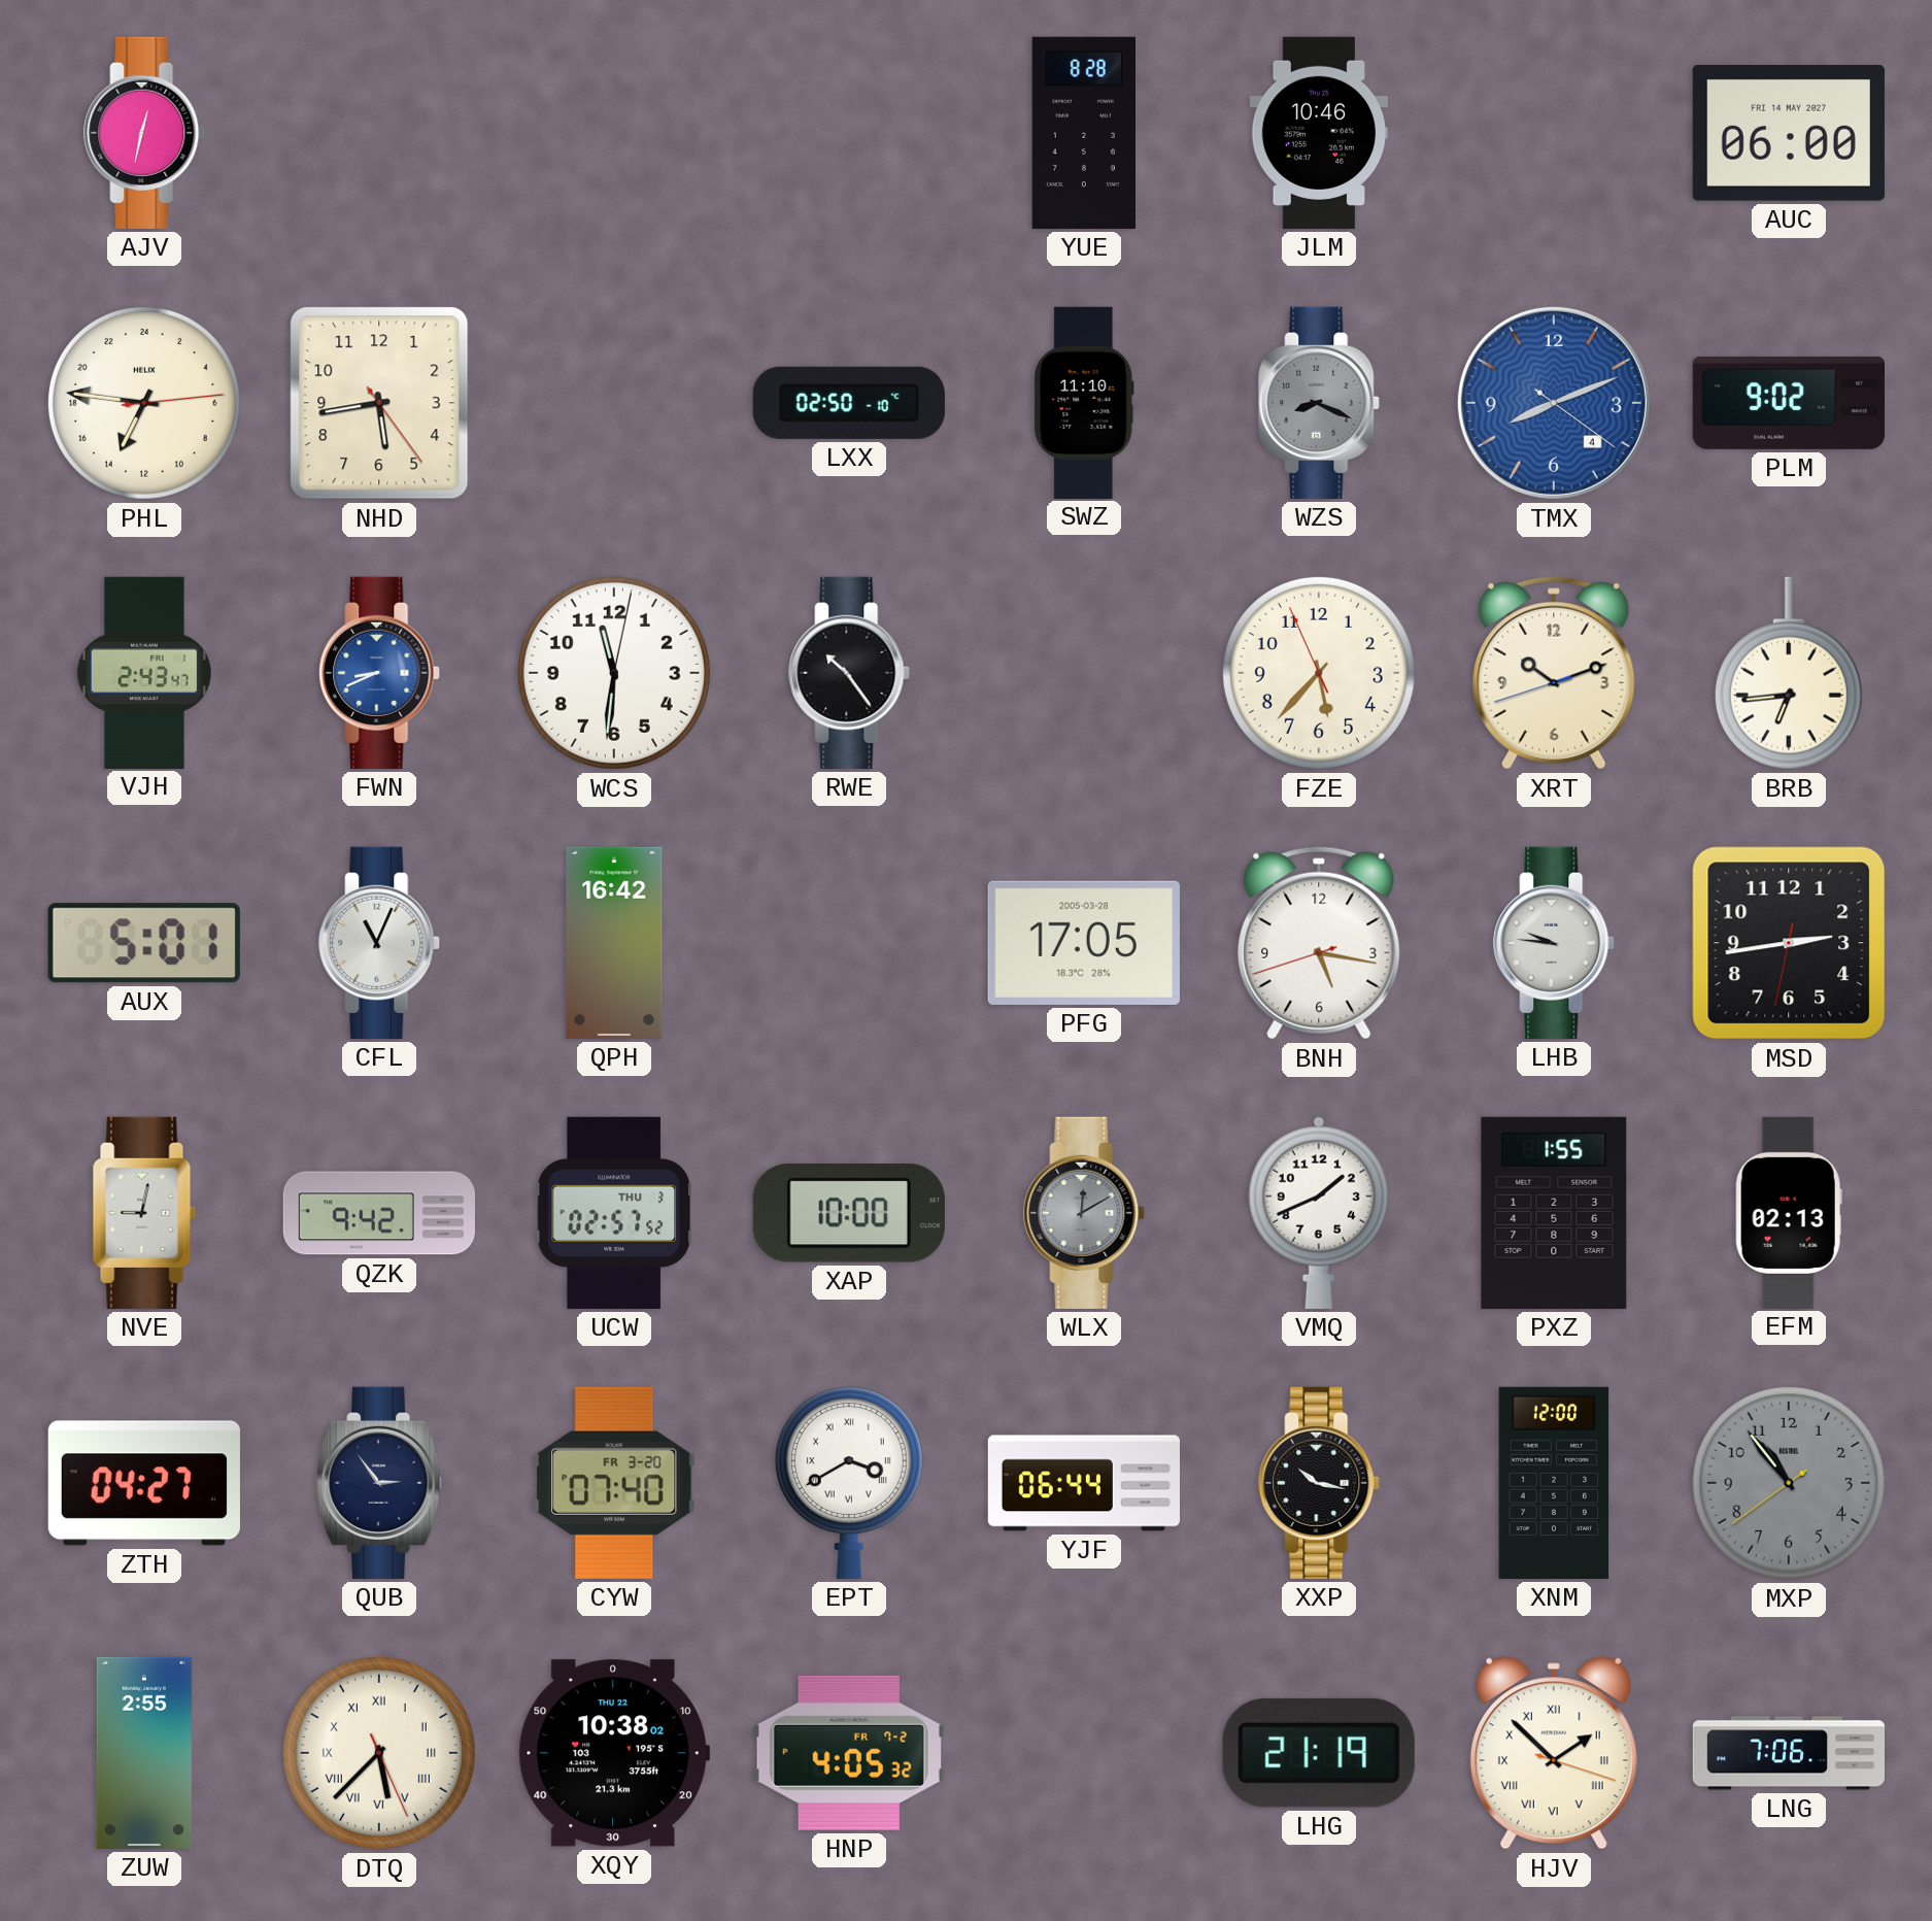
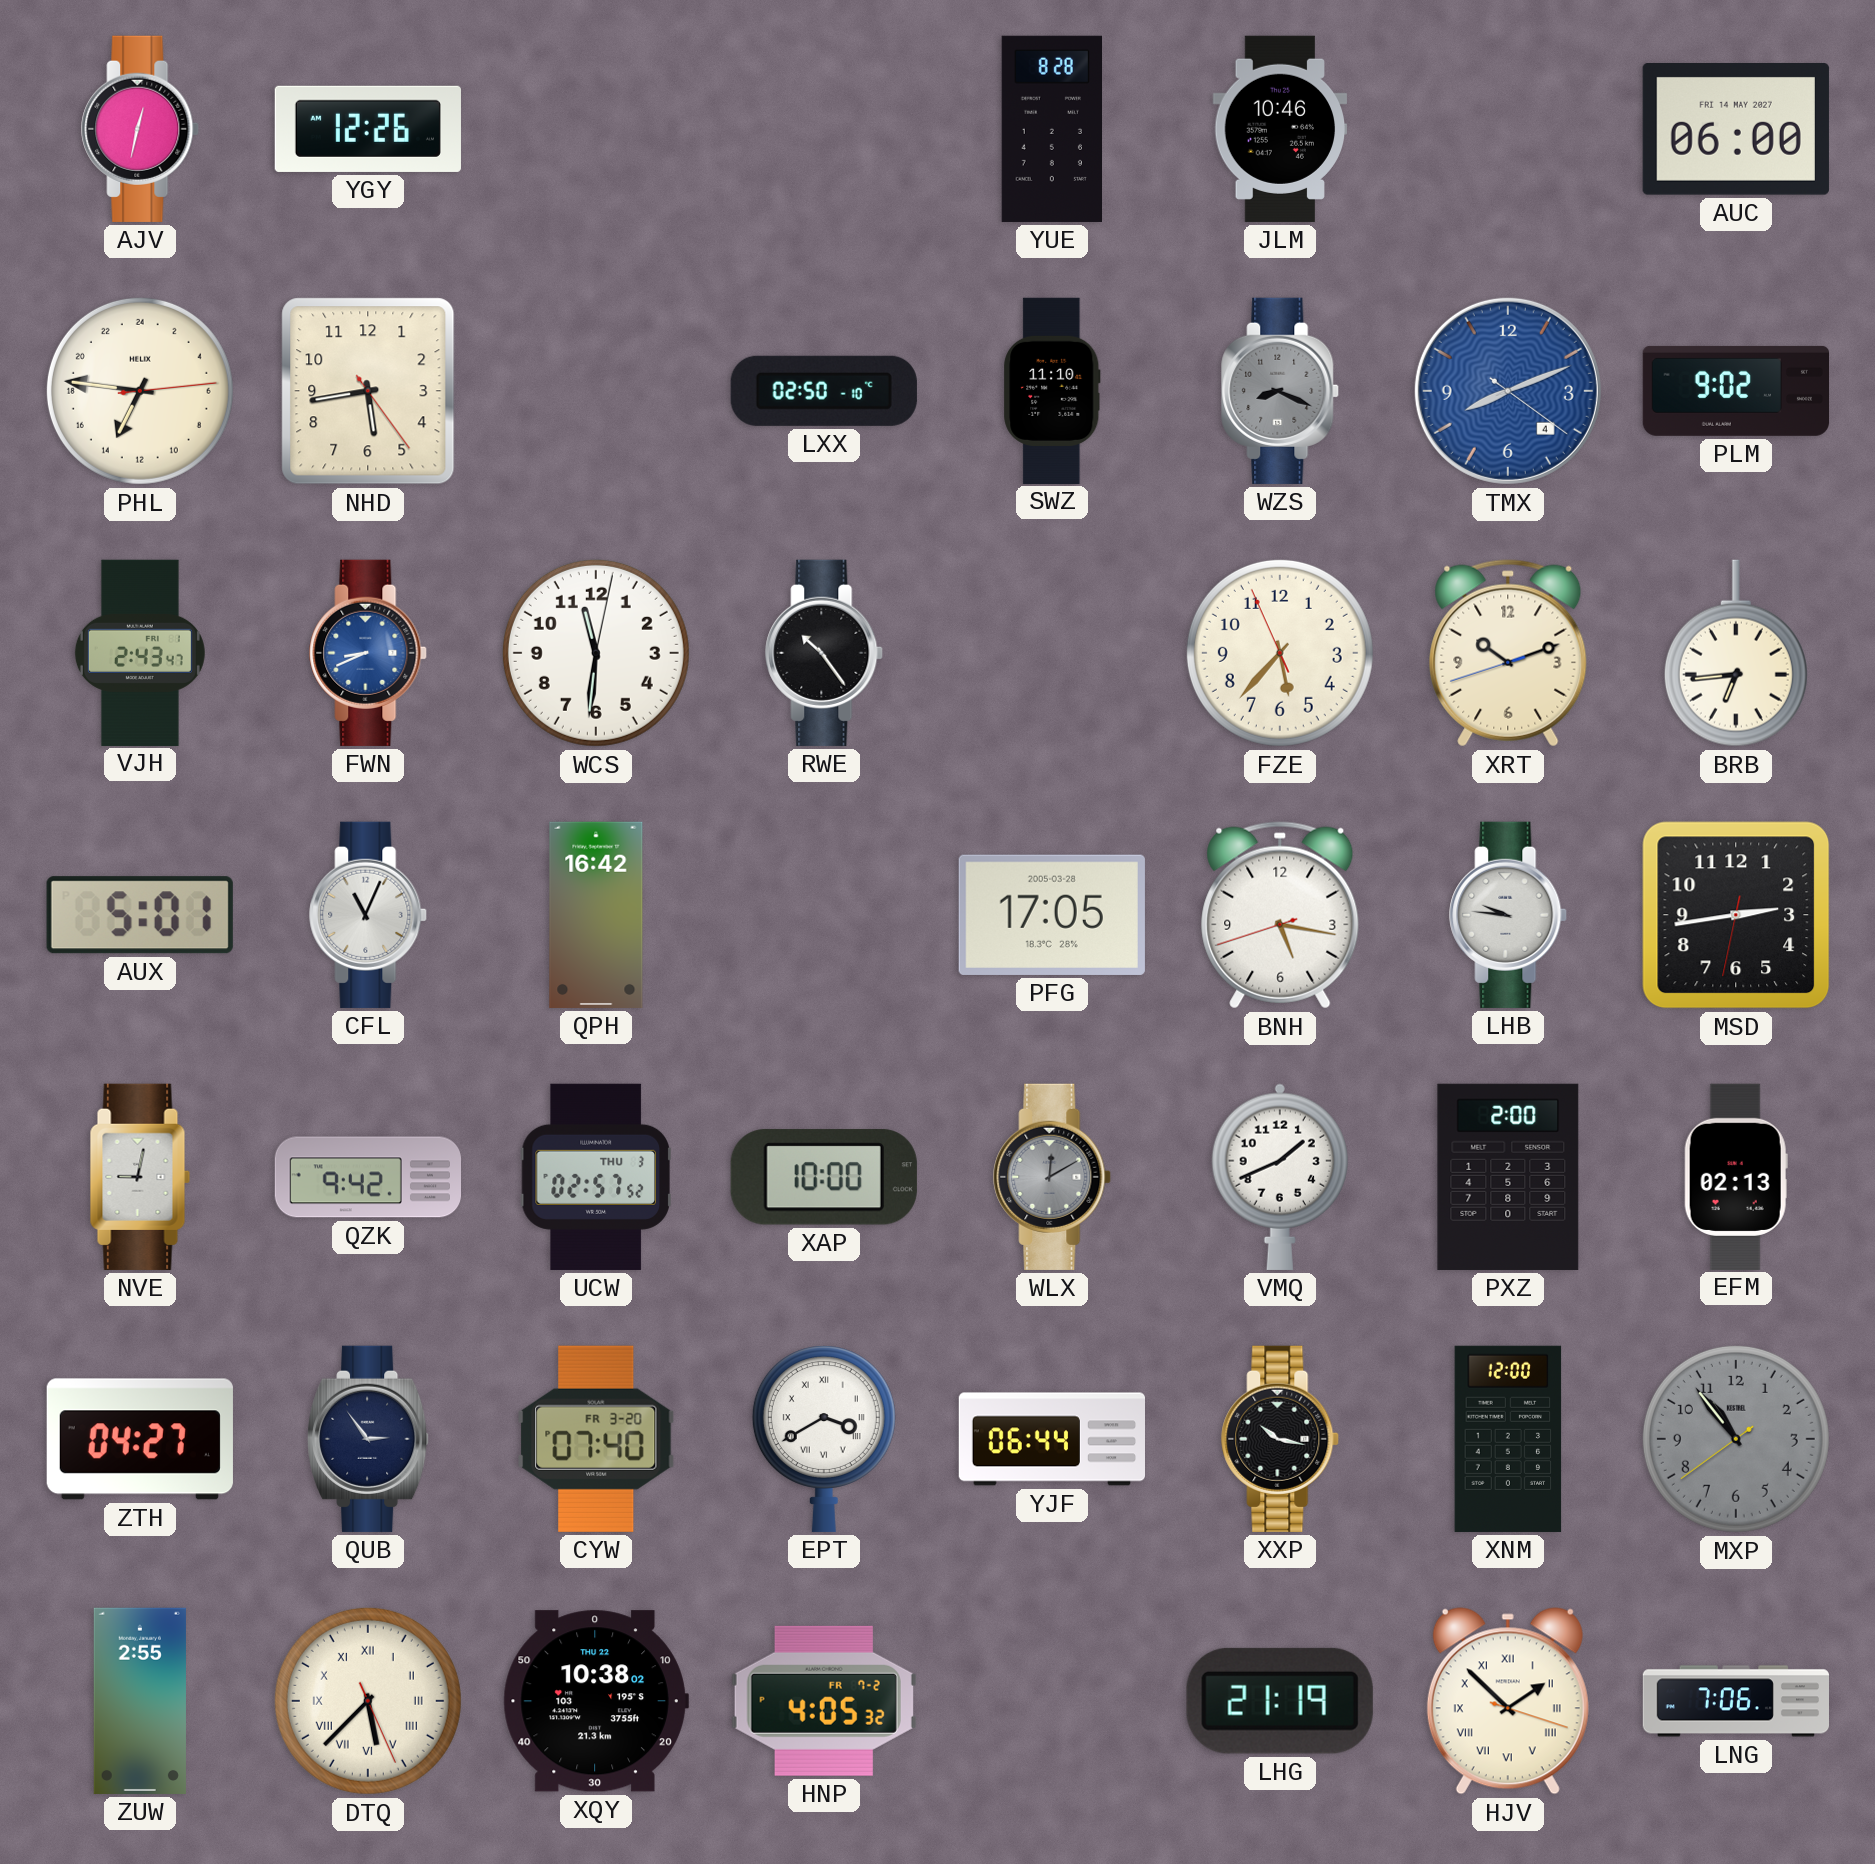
YGY: none -> 12:26
PXZ: 1:55 -> 2:00
